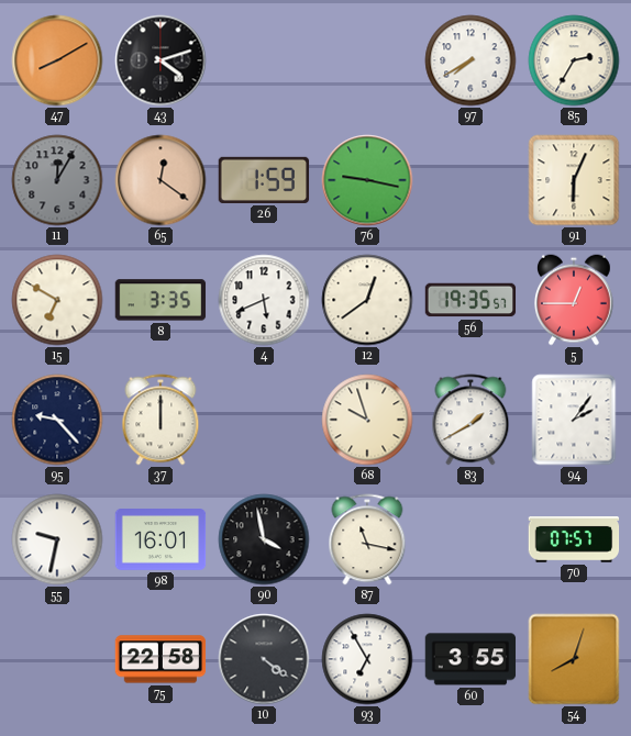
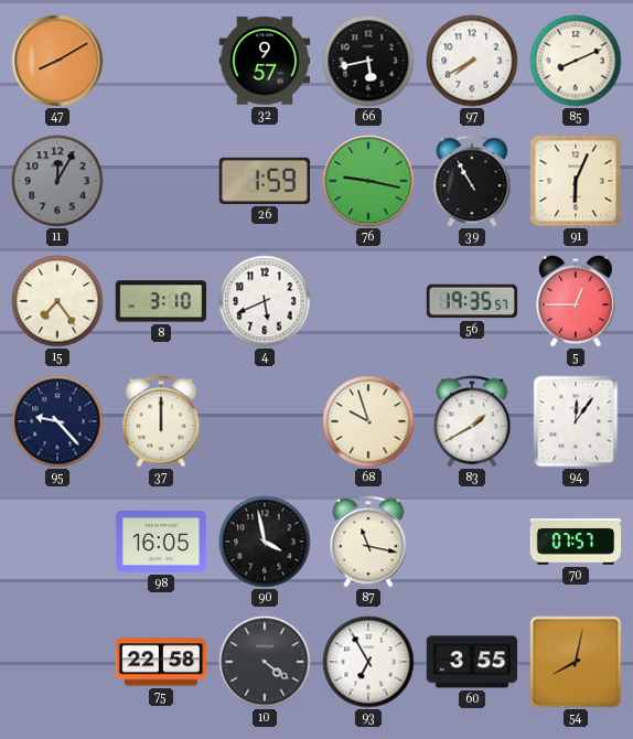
43: 4:12 -> none
32: none -> 9:57
66: none -> 5:43
85: 2:35 -> 8:11
65: 12:21 -> none
39: none -> 10:55
15: 6:50 -> 7:24
8: 3:35 -> 3:10
12: 12:39 -> none
94: 2:06 -> 12:06
55: 9:32 -> none
98: 16:01 -> 16:05
54: 8:03 -> 8:02
